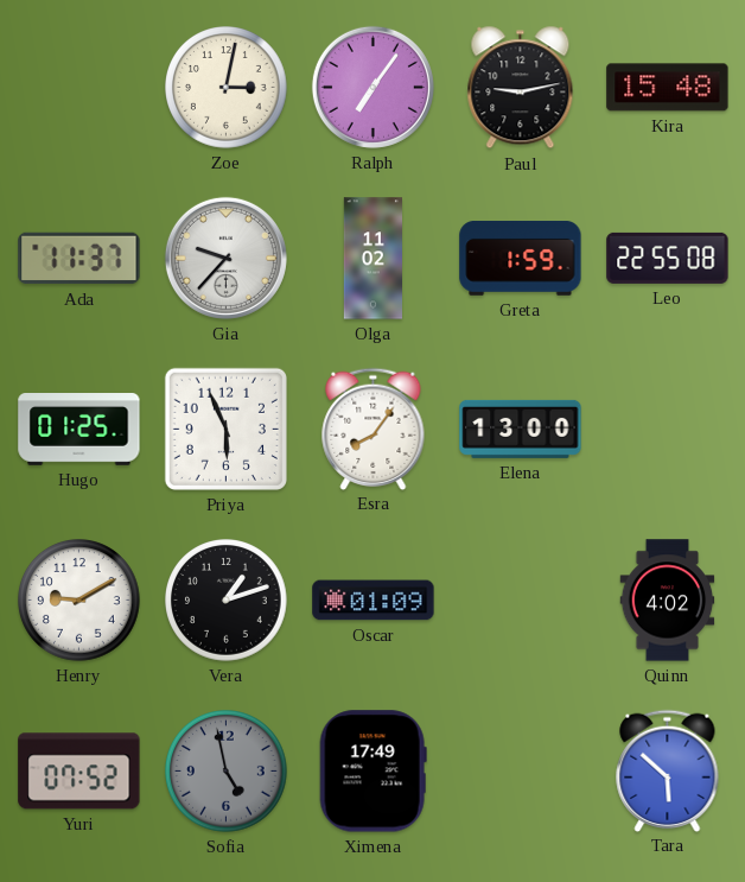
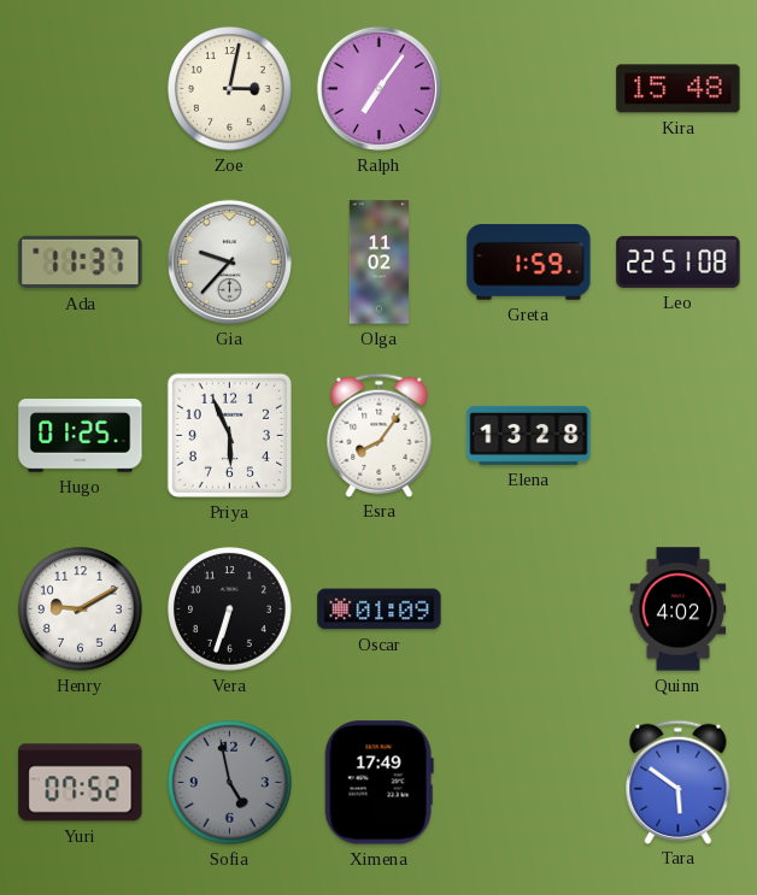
Paul: 9:13 -> none
Leo: 22:55 -> 22:51
Elena: 13:00 -> 13:28
Vera: 1:12 -> 6:33
Tara: 5:52 -> 5:51
